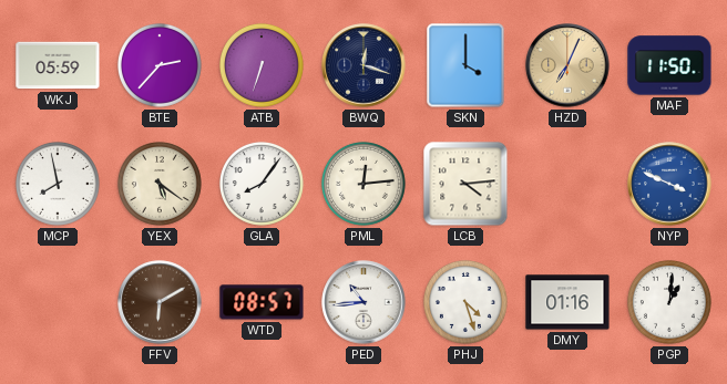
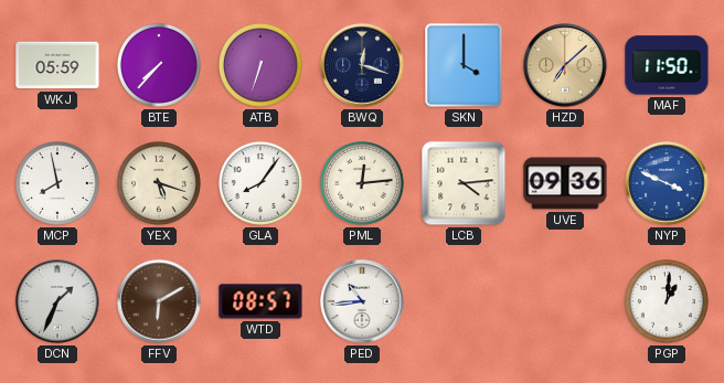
BTE: 2:37 -> 7:37
HZD: 7:04 -> 7:08
YEX: 5:21 -> 5:18
UVE: none -> 09:36
DCN: none -> 1:34
PHJ: 4:27 -> none
DMY: 01:16 -> none
